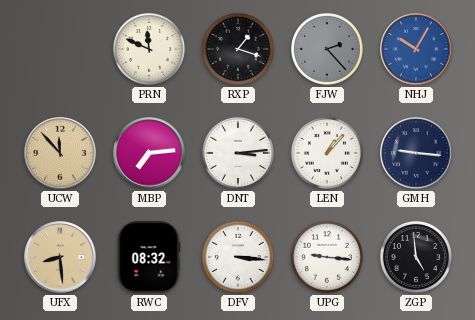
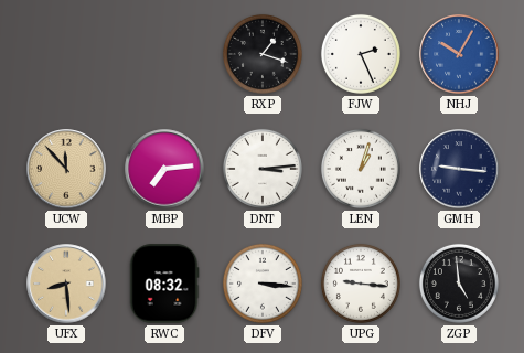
PRN: 11:49 -> none
FJW: 2:23 -> 2:26
FJW dial: grey -> white
LEN: 1:07 -> 1:03
